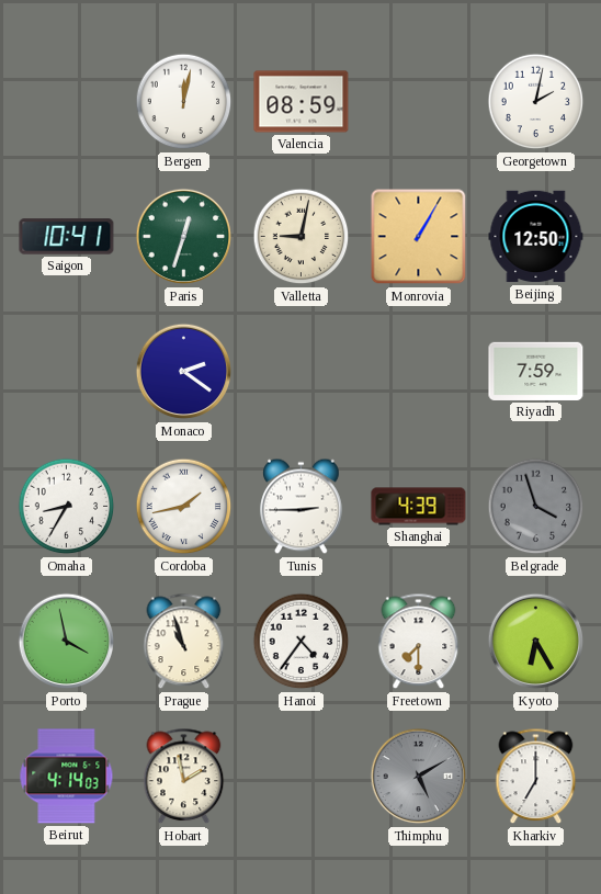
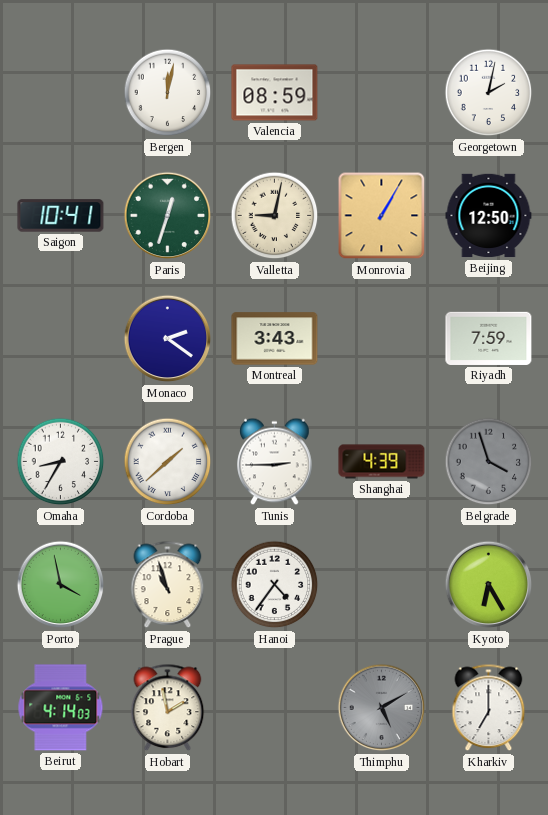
Montreal: none -> 3:43
Cordoba: 1:43 -> 1:38
Freetown: 7:30 -> none
